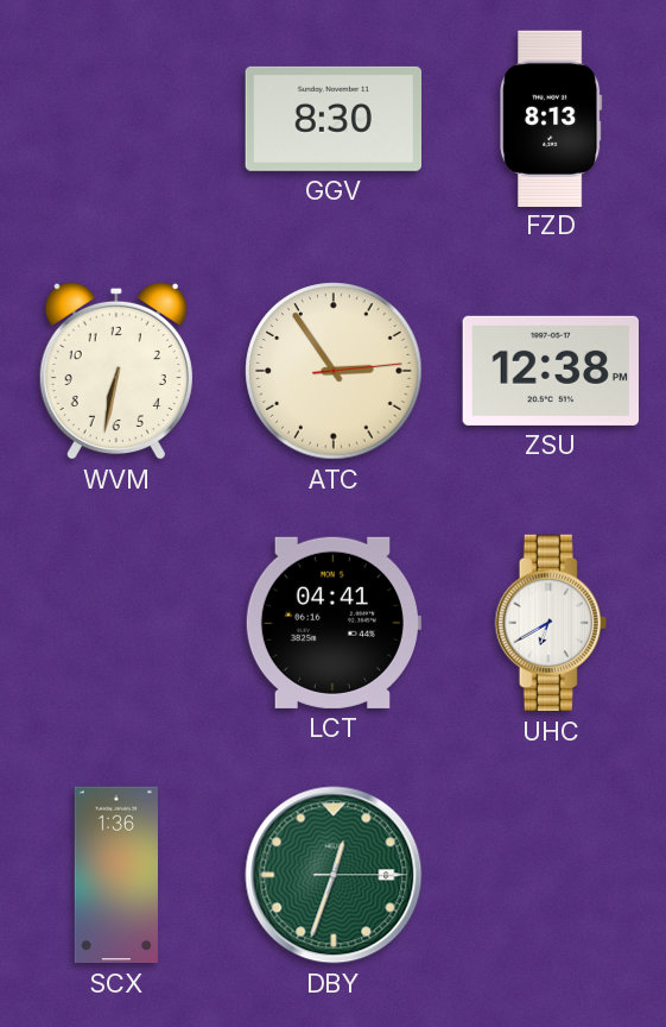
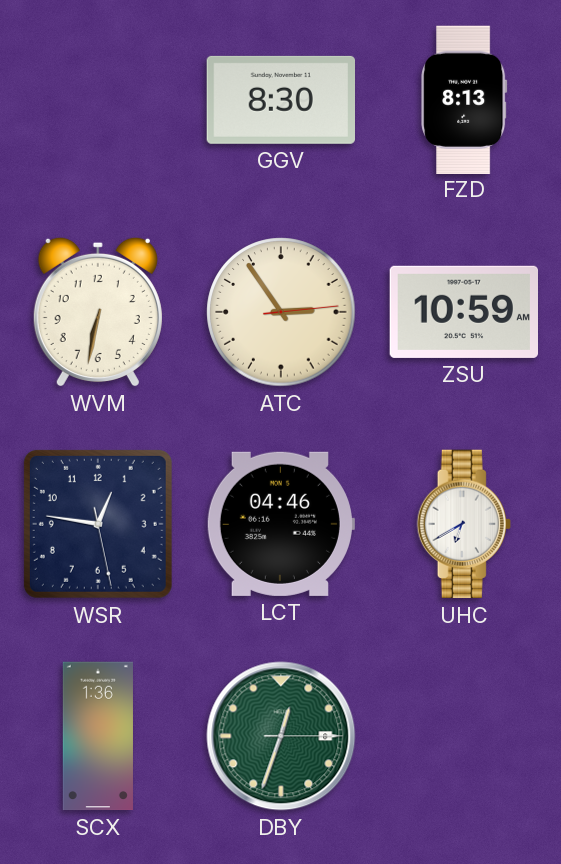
ZSU: 12:38 -> 10:59
WSR: none -> 12:46
LCT: 04:41 -> 04:46
